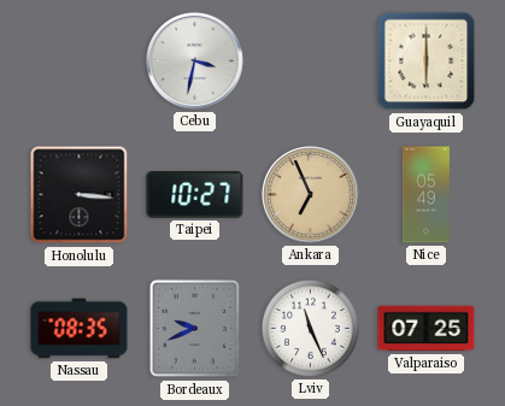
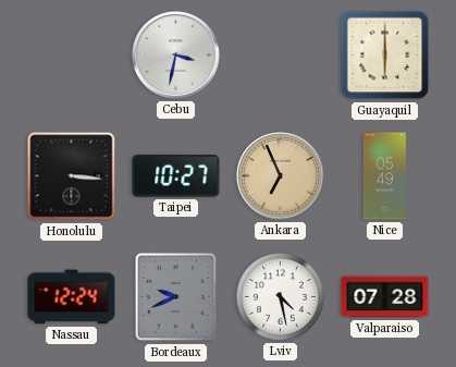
Nassau: 08:35 -> 12:24
Lviv: 11:26 -> 4:28
Valparaiso: 07:25 -> 07:28
